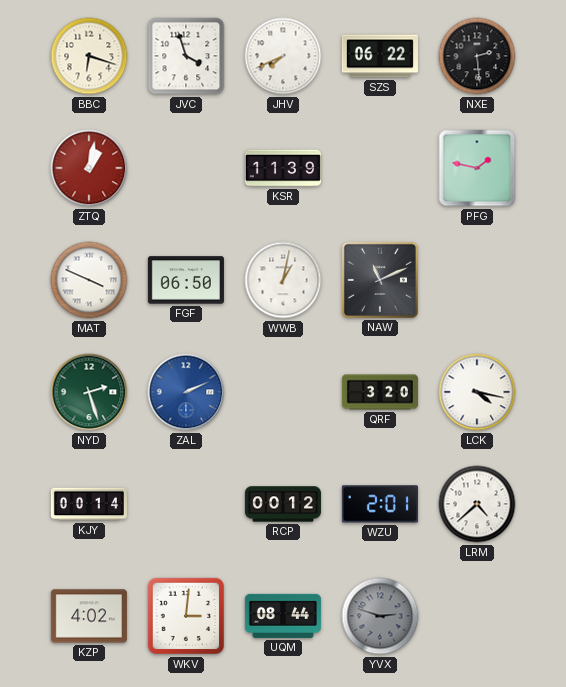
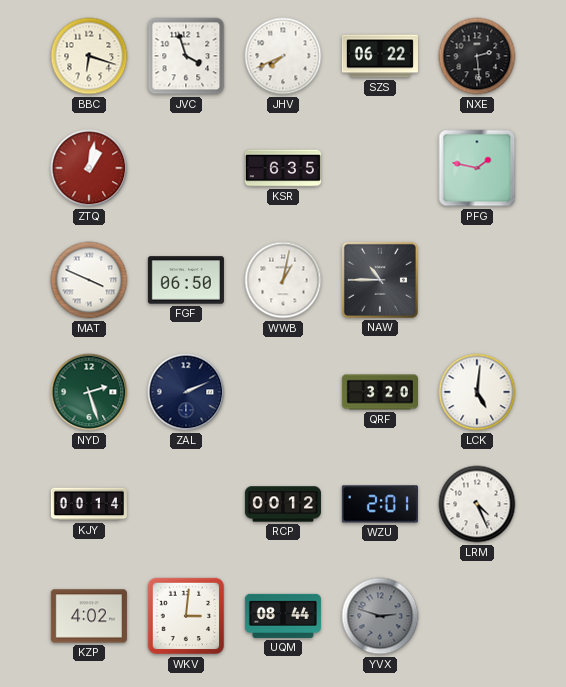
KSR: 11:39 -> 6:35
NAW: 11:11 -> 10:45
ZAL dial: blue -> navy
LCK: 4:17 -> 5:01
LRM: 4:38 -> 4:26
